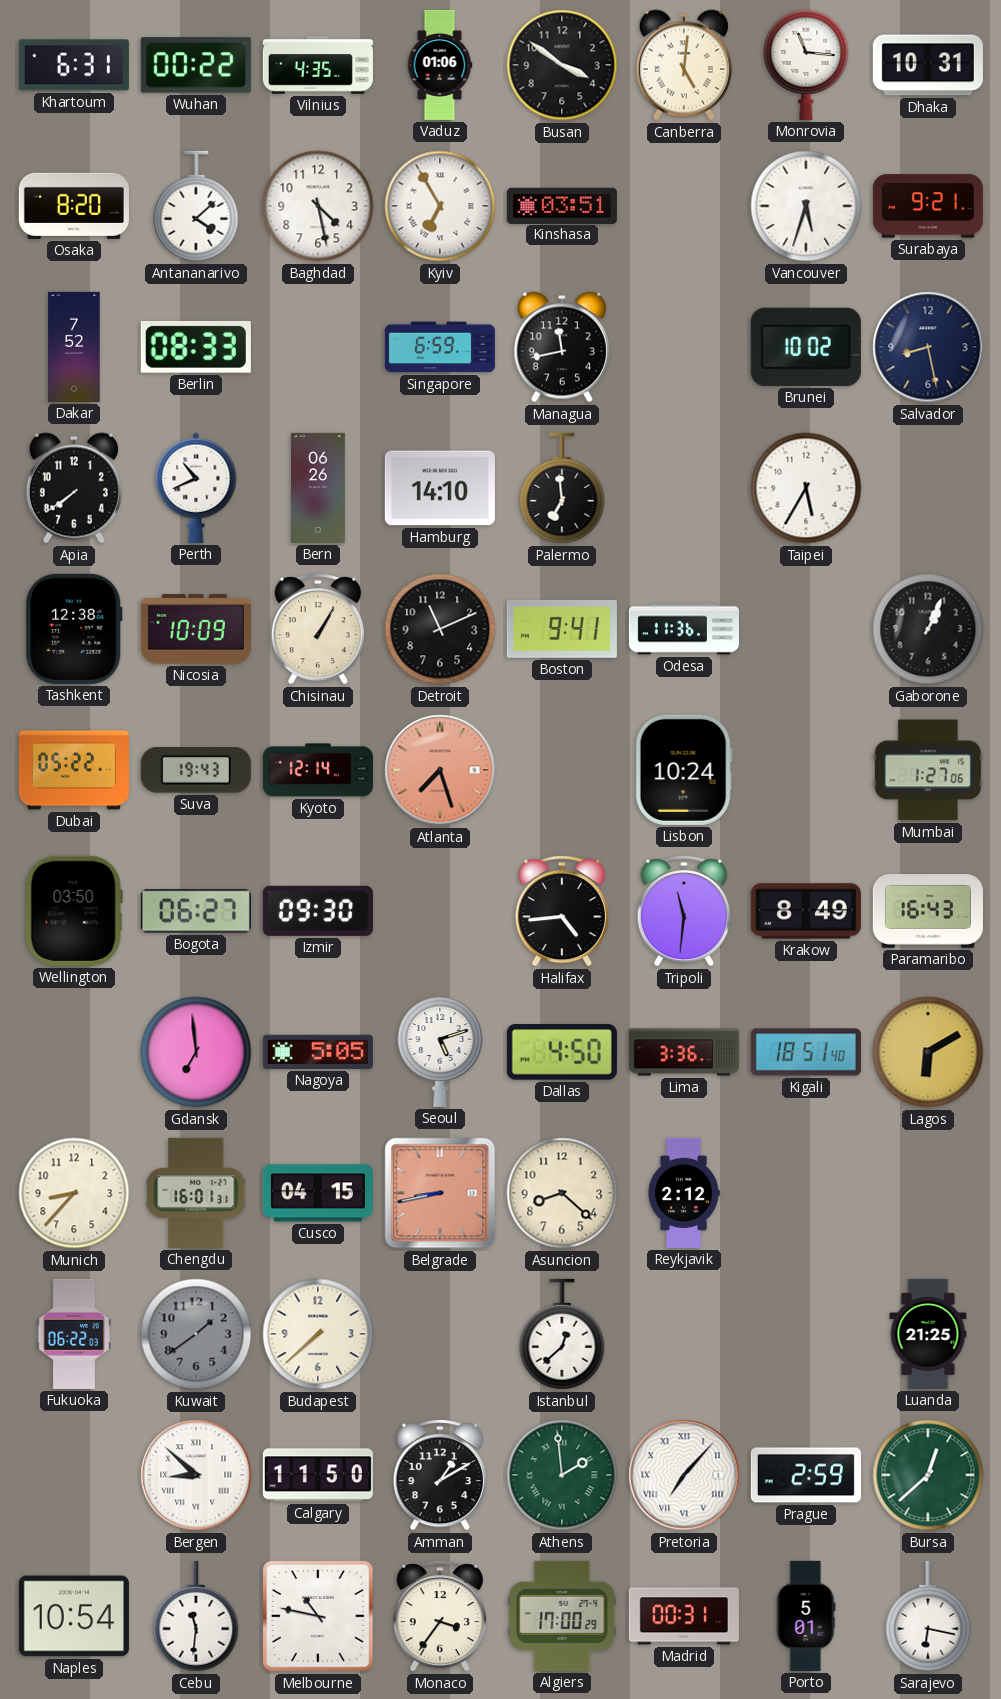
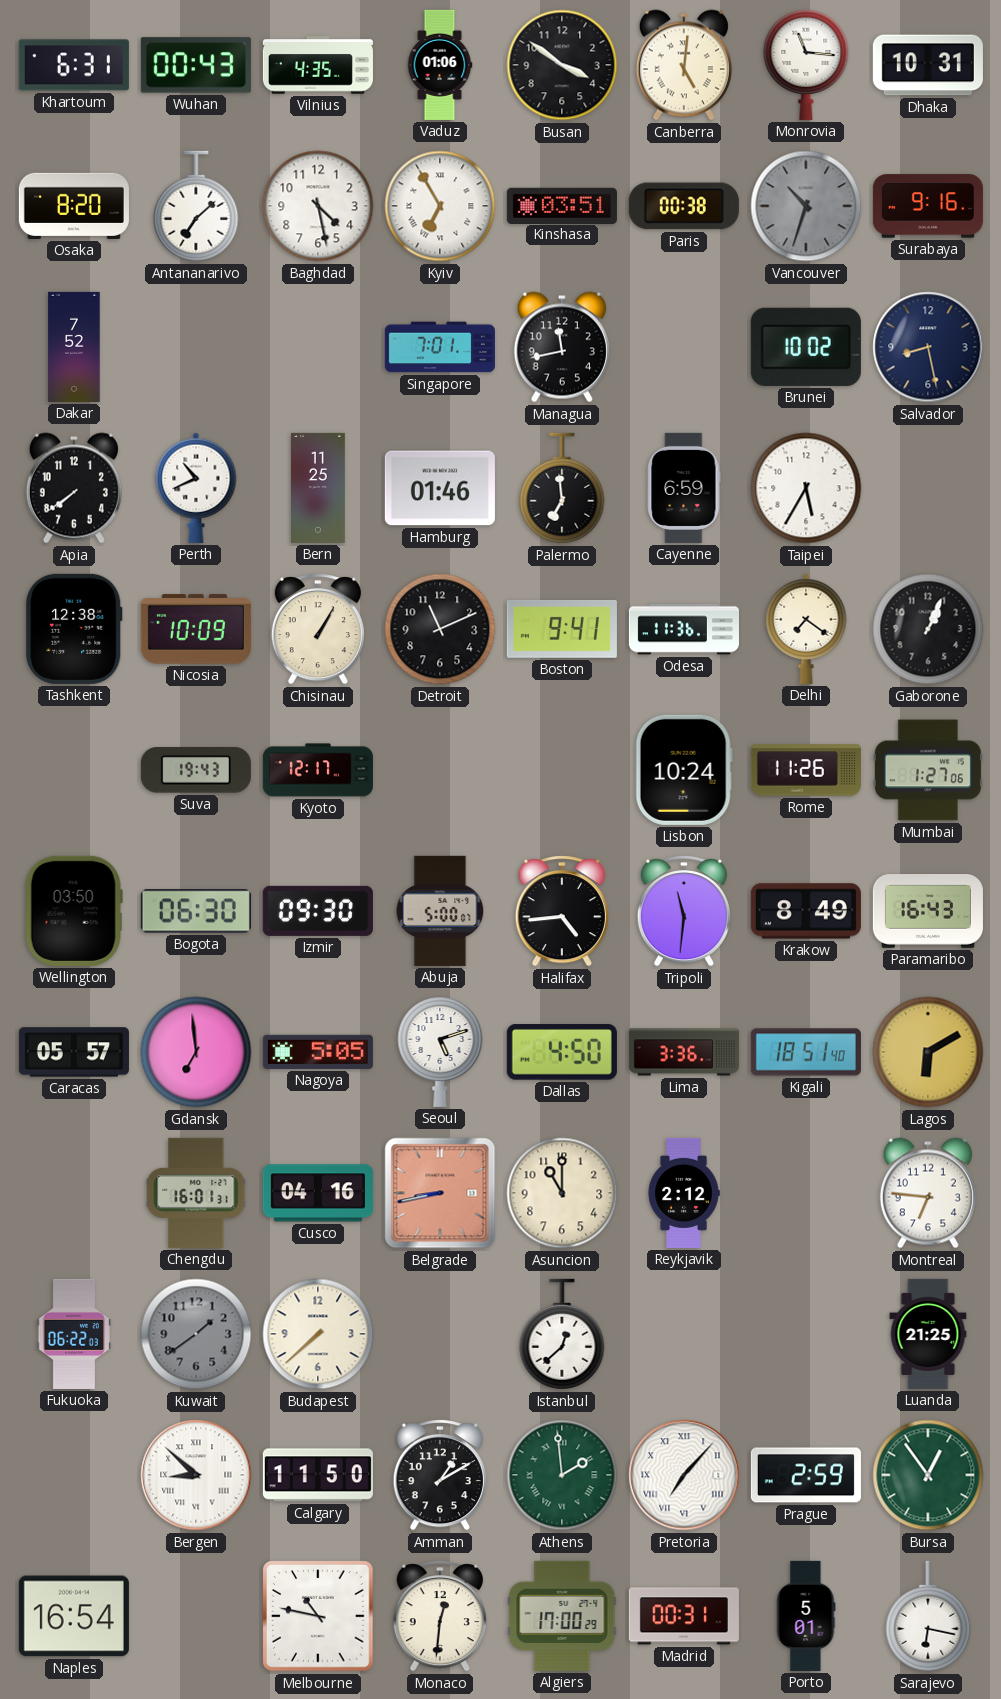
Wuhan: 00:22 -> 00:43
Antananarivo: 4:08 -> 7:08
Paris: none -> 00:38
Vancouver: 5:33 -> 10:33
Vancouver dial: white -> grey
Surabaya: 9:21 -> 9:16
Berlin: 08:33 -> none
Singapore: 6:59 -> 7:01
Bern: 06:26 -> 11:25
Hamburg: 14:10 -> 01:46
Cayenne: none -> 6:59
Delhi: none -> 7:21
Dubai: 05:22 -> none
Kyoto: 12:14 -> 12:17
Atlanta: 7:27 -> none
Rome: none -> 11:26
Bogota: 06:27 -> 06:30
Abuja: none -> 5:00
Caracas: none -> 05:57
Munich: 8:37 -> none
Cusco: 04:15 -> 04:16
Asuncion: 8:22 -> 11:00
Montreal: none -> 6:46
Bursa: 12:38 -> 12:54
Naples: 10:54 -> 16:54
Cebu: 11:31 -> none
Monaco: 3:36 -> 12:31
